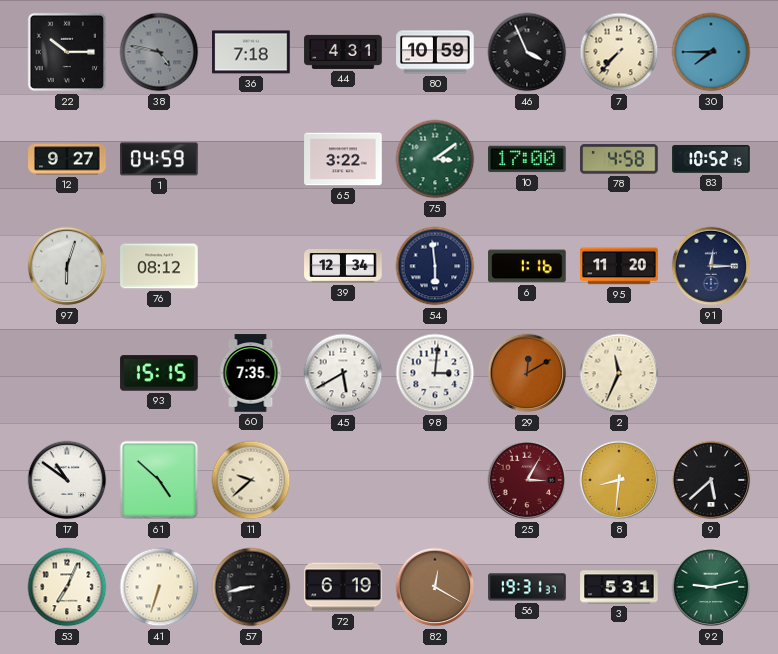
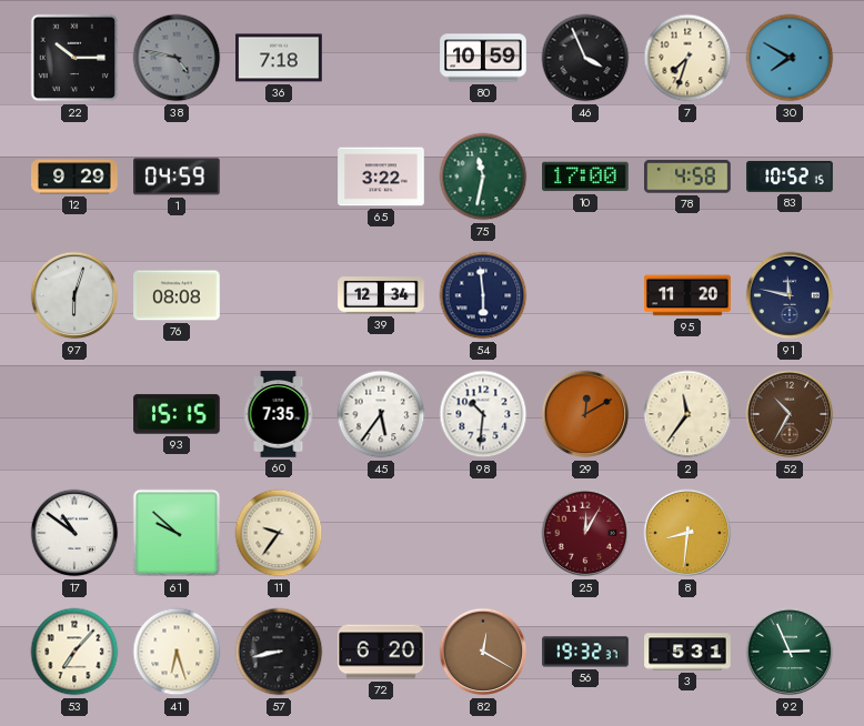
44: 4:31 -> none
7: 7:37 -> 7:33
30: 7:45 -> 7:50
12: 9:27 -> 9:29
75: 3:09 -> 11:32
76: 08:12 -> 08:08
6: 1:16 -> none
91: 12:15 -> 11:47
45: 5:40 -> 5:36
98: 3:01 -> 10:31
2: 11:34 -> 11:36
52: none -> 10:35
61: 4:52 -> 9:52
11: 9:38 -> 9:36
25: 3:05 -> 12:05
9: 5:38 -> none
53: 7:04 -> 7:07
41: 6:33 -> 6:27
72: 6:19 -> 6:20
56: 19:31 -> 19:32
92: 9:13 -> 2:56
